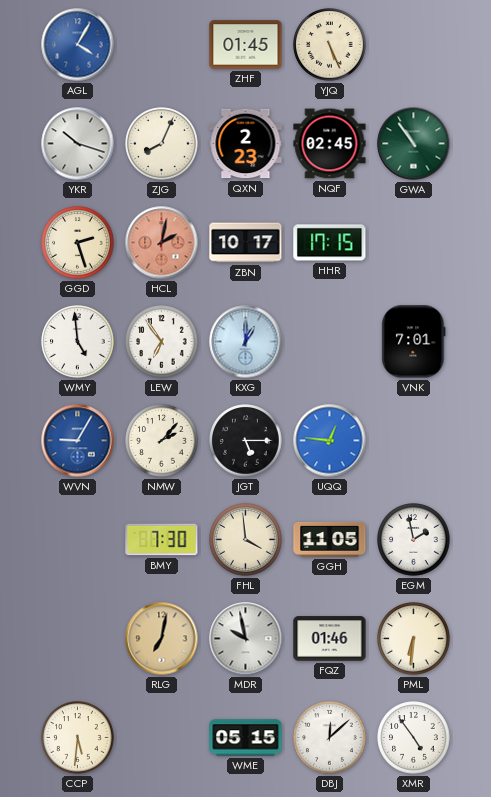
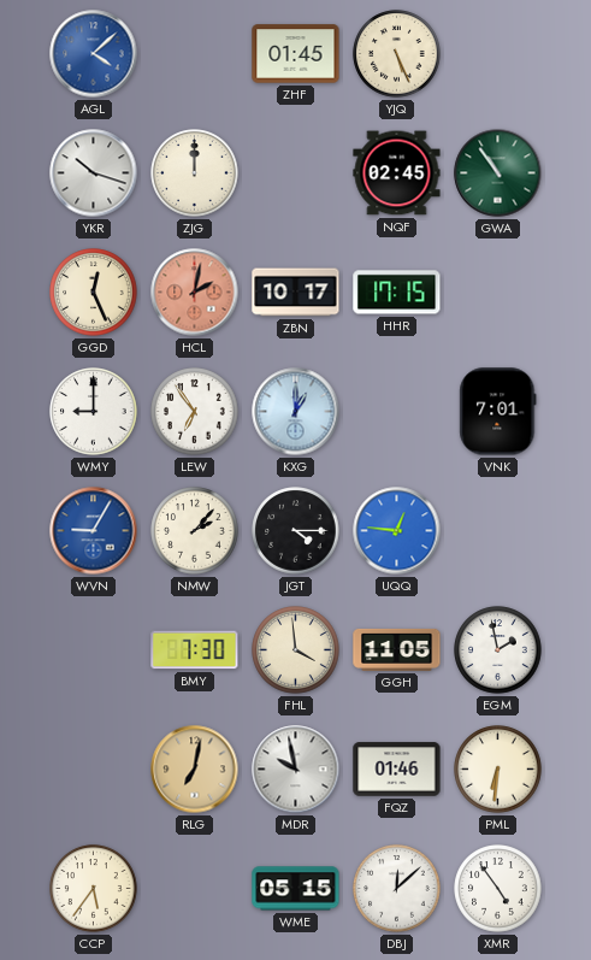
AGL: 4:05 -> 4:08
ZJG: 8:04 -> 12:00
QXN: 2:23 -> none
GGD: 2:27 -> 12:26
WMY: 4:59 -> 9:00
JGT: 5:15 -> 4:15
CCP: 5:31 -> 5:36
